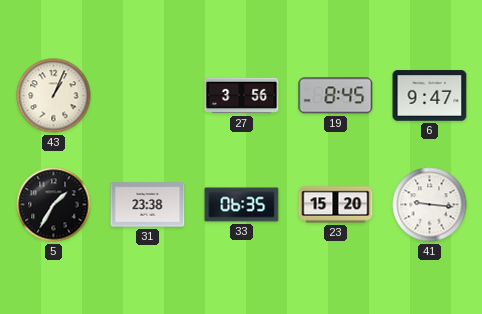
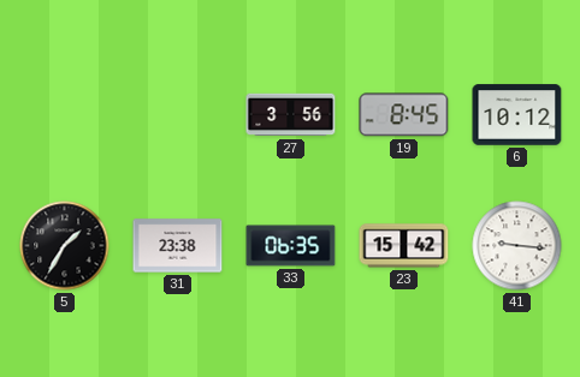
43: 1:04 -> none
6: 9:47 -> 10:12
23: 15:20 -> 15:42
